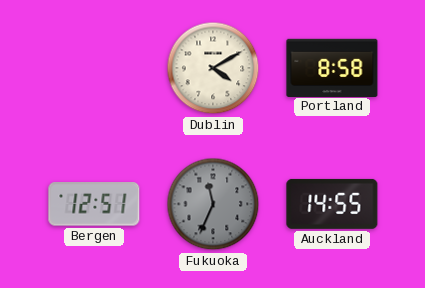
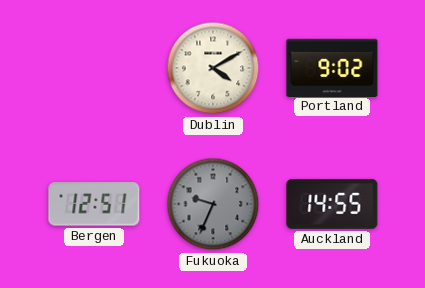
Portland: 8:58 -> 9:02
Fukuoka: 11:34 -> 9:34
